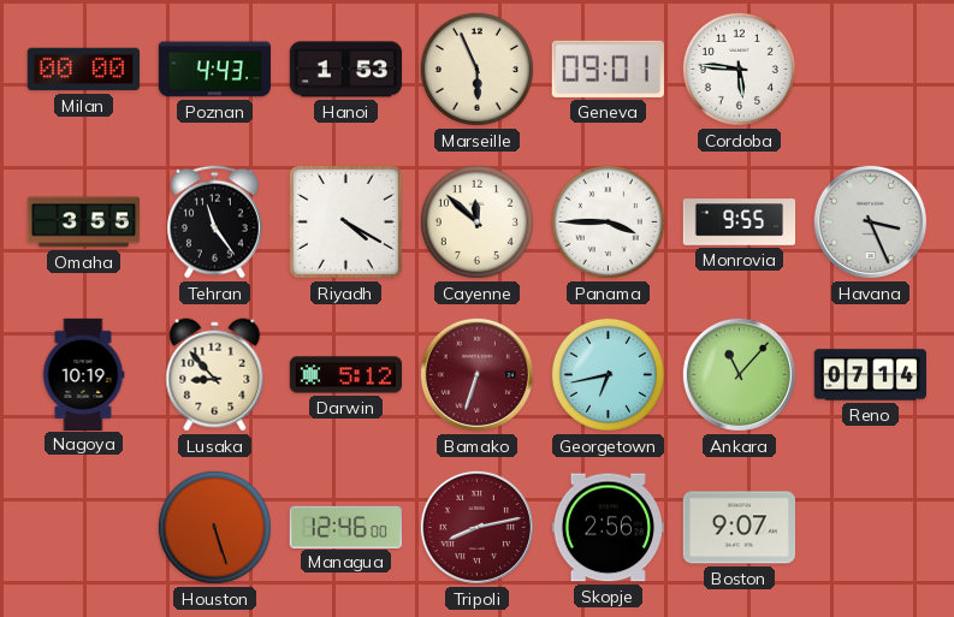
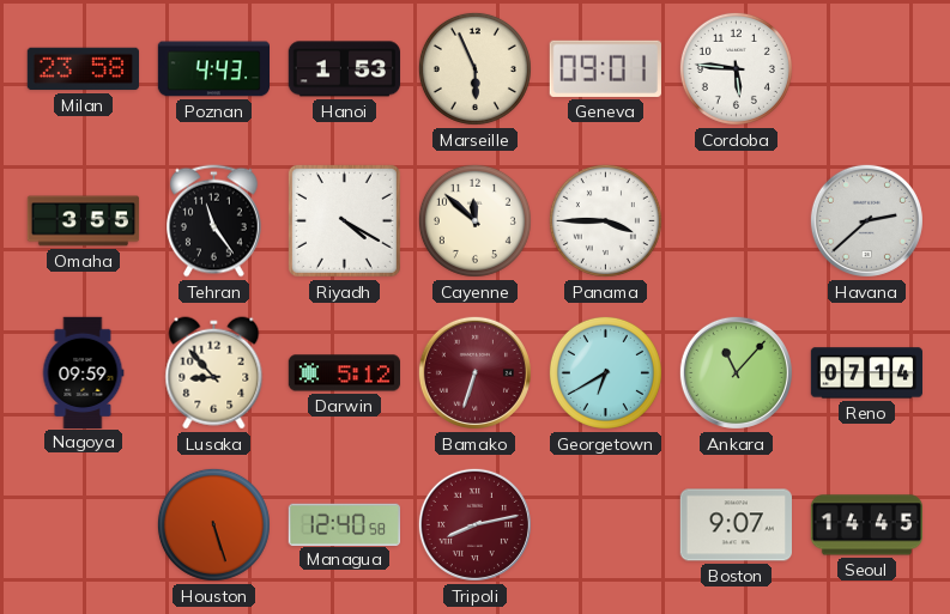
Milan: 00:00 -> 23:58
Monrovia: 9:55 -> none
Havana: 3:26 -> 2:38
Nagoya: 10:19 -> 09:59
Georgetown: 6:43 -> 6:40
Managua: 12:46 -> 12:40
Skopje: 2:56 -> none
Seoul: none -> 14:45
